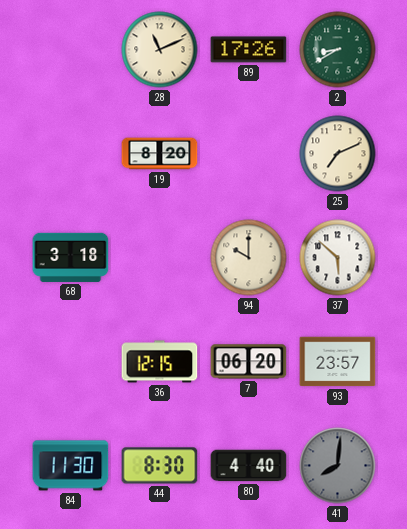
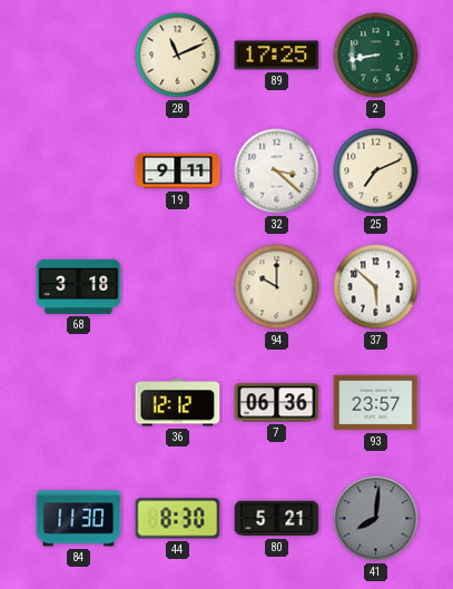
89: 17:26 -> 17:25
2: 8:40 -> 8:43
19: 8:20 -> 9:11
32: none -> 3:22
36: 12:15 -> 12:12
7: 06:20 -> 06:36
80: 4:40 -> 5:21
